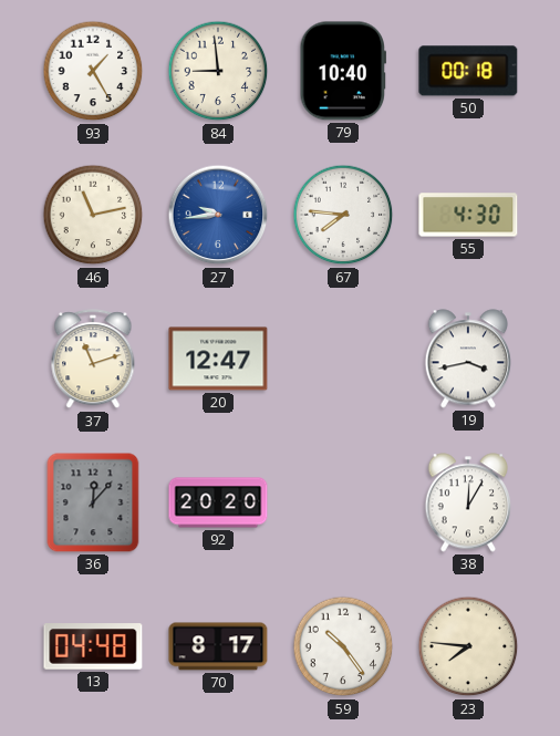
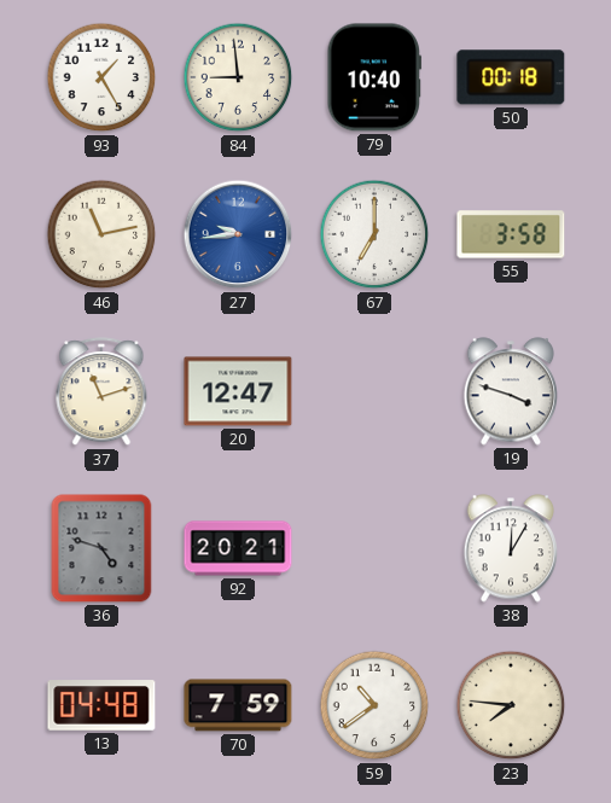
67: 7:46 -> 7:00
55: 4:30 -> 3:58
19: 3:43 -> 3:48
36: 12:07 -> 4:48
92: 20:20 -> 20:21
70: 8:17 -> 7:59
59: 10:24 -> 10:39
